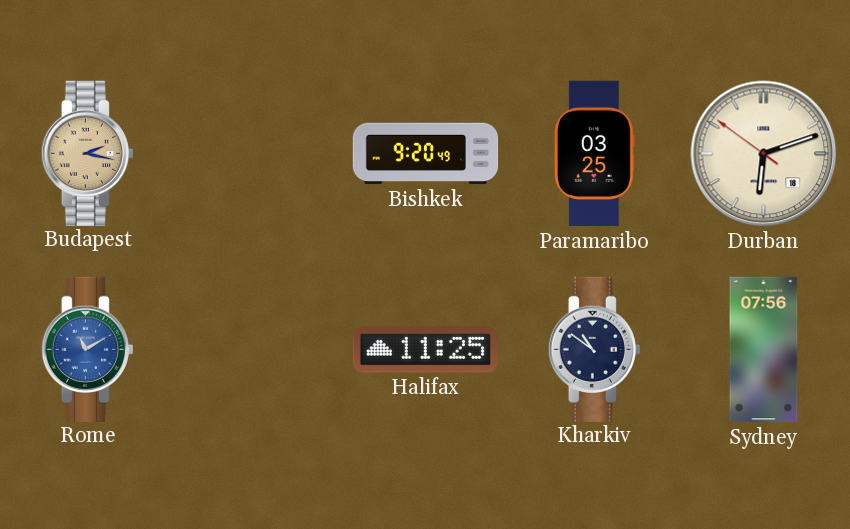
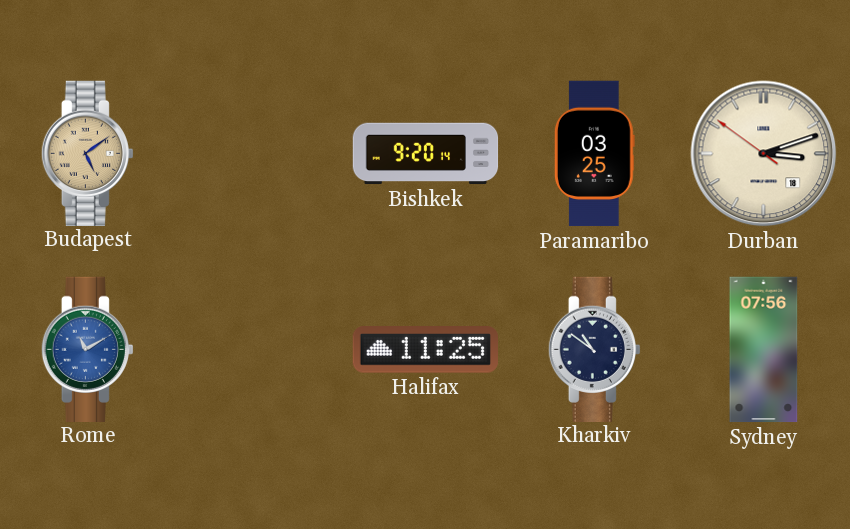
Budapest: 2:17 -> 5:09
Bishkek: 9:20:49 -> 9:20:14
Durban: 6:11 -> 3:11
